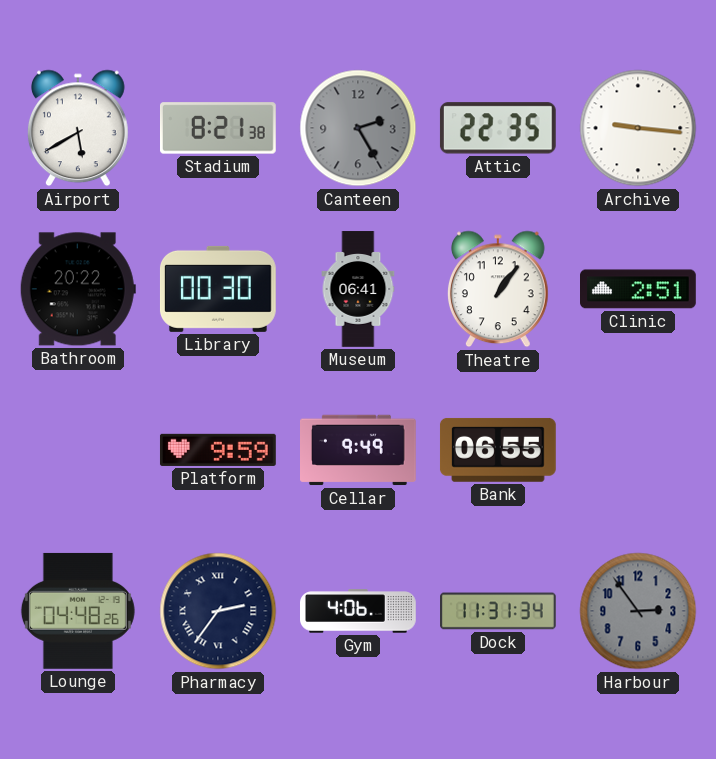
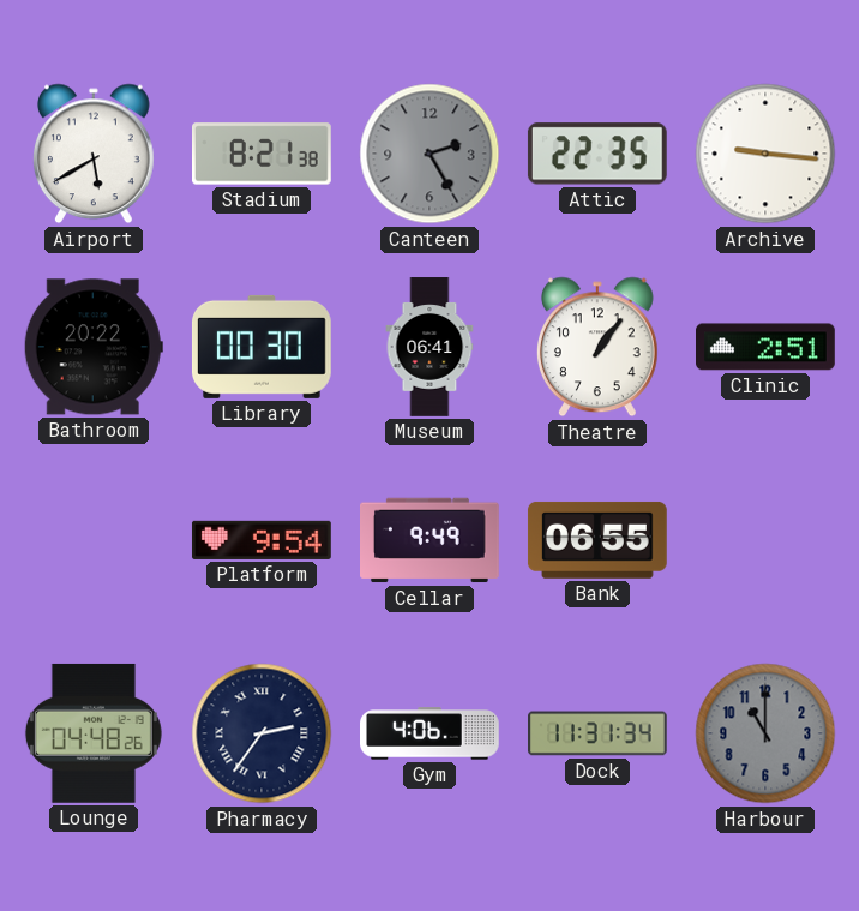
Platform: 9:59 -> 9:54
Harbour: 2:54 -> 11:00
